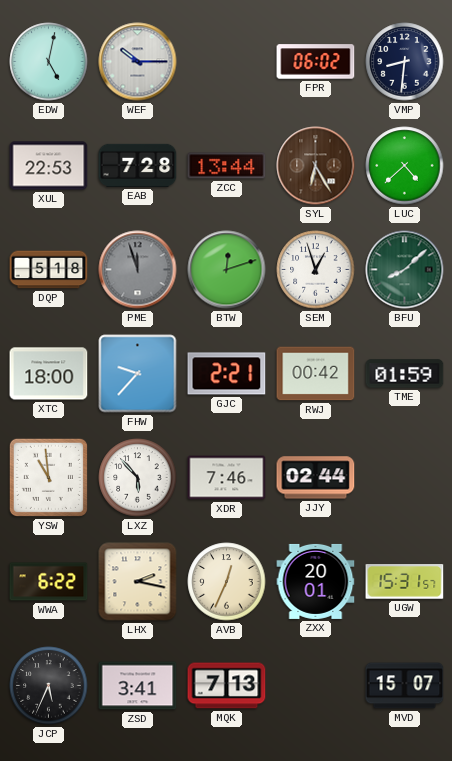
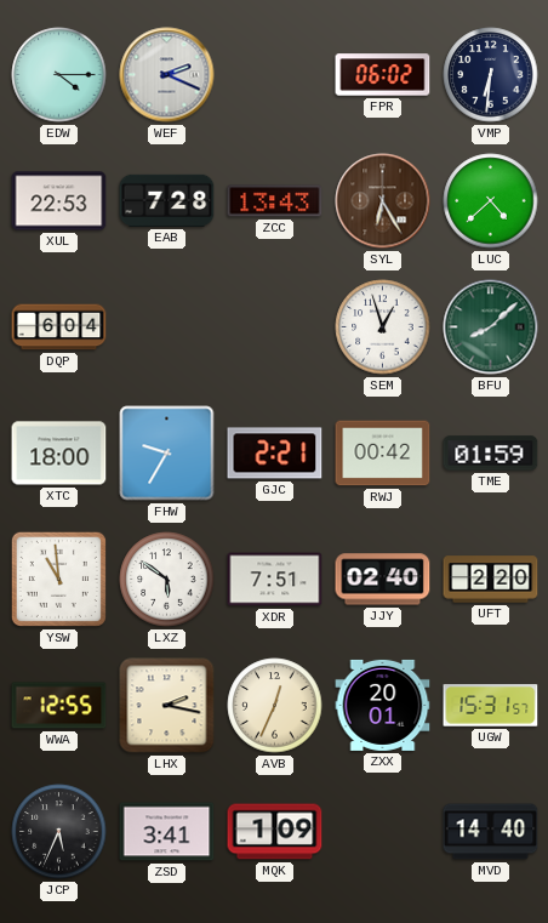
EDW: 5:02 -> 4:15
WEF: 10:15 -> 2:19
VMP: 8:31 -> 6:31
ZCC: 13:44 -> 13:43
DQP: 5:18 -> 6:04
PME: 11:57 -> none
BTW: 12:12 -> none
FHW: 9:37 -> 9:35
LXZ: 5:53 -> 5:51
XDR: 7:46 -> 7:51
JJY: 02:44 -> 02:40
UFT: none -> 2:20
WWA: 6:22 -> 12:55
MQK: 7:13 -> 1:09
MVD: 15:07 -> 14:40
